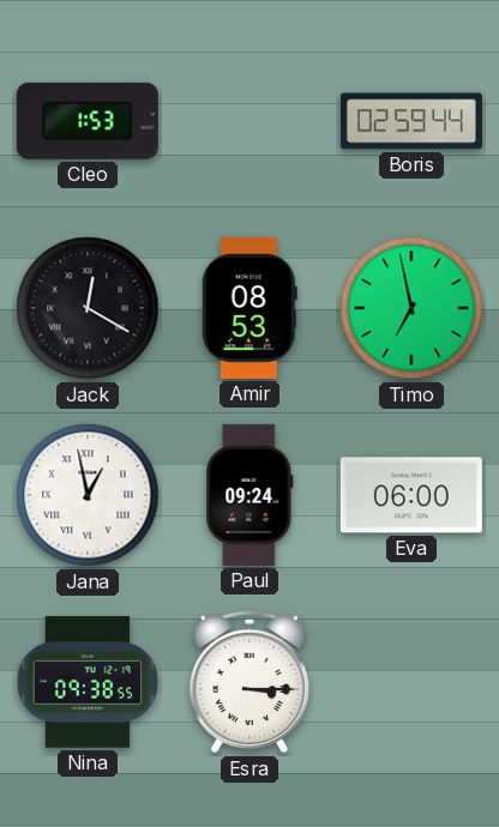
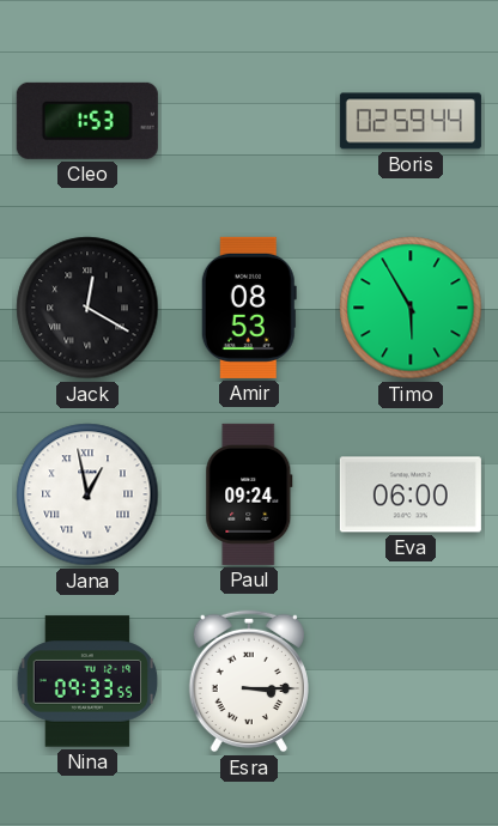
Timo: 6:58 -> 5:55
Nina: 09:38 -> 09:33
